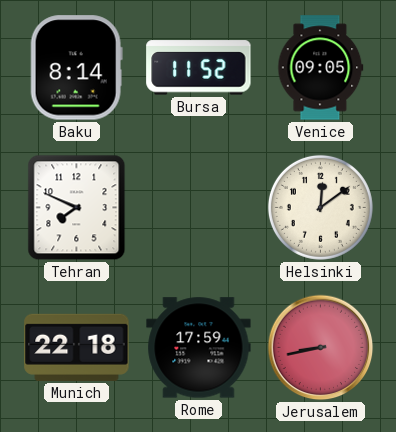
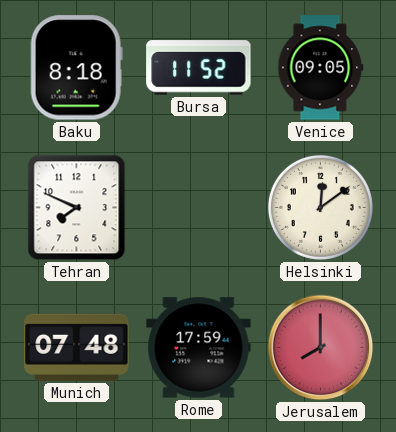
Baku: 8:14 -> 8:18
Munich: 22:18 -> 07:48
Jerusalem: 8:43 -> 8:00
